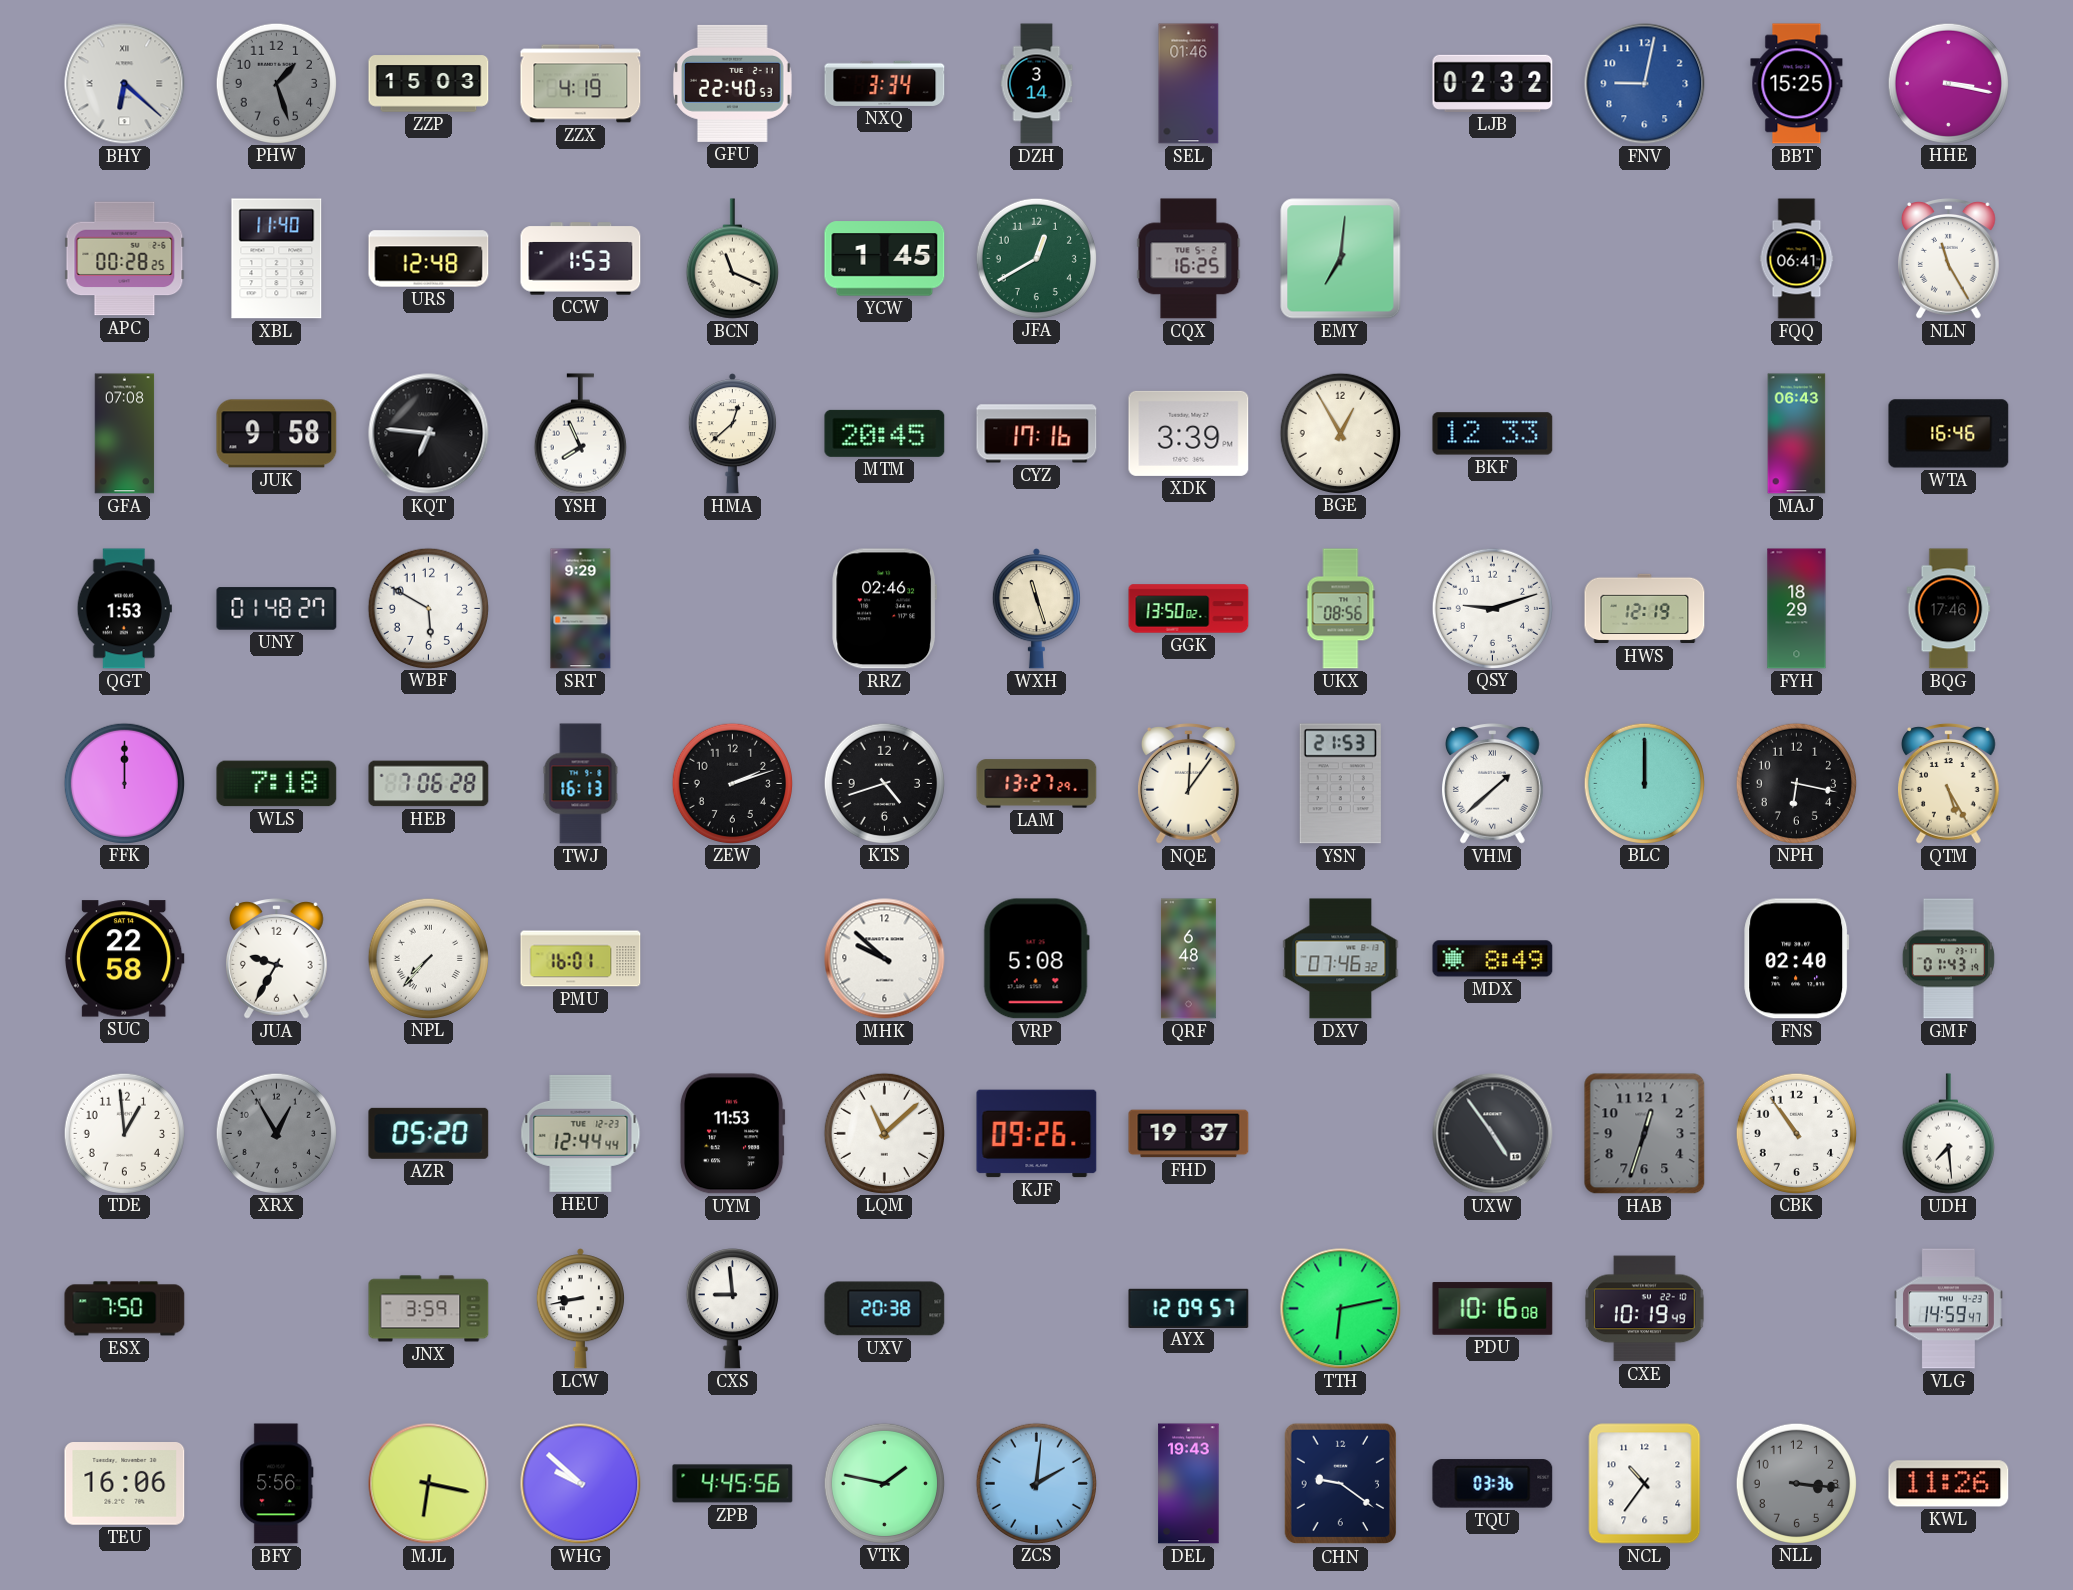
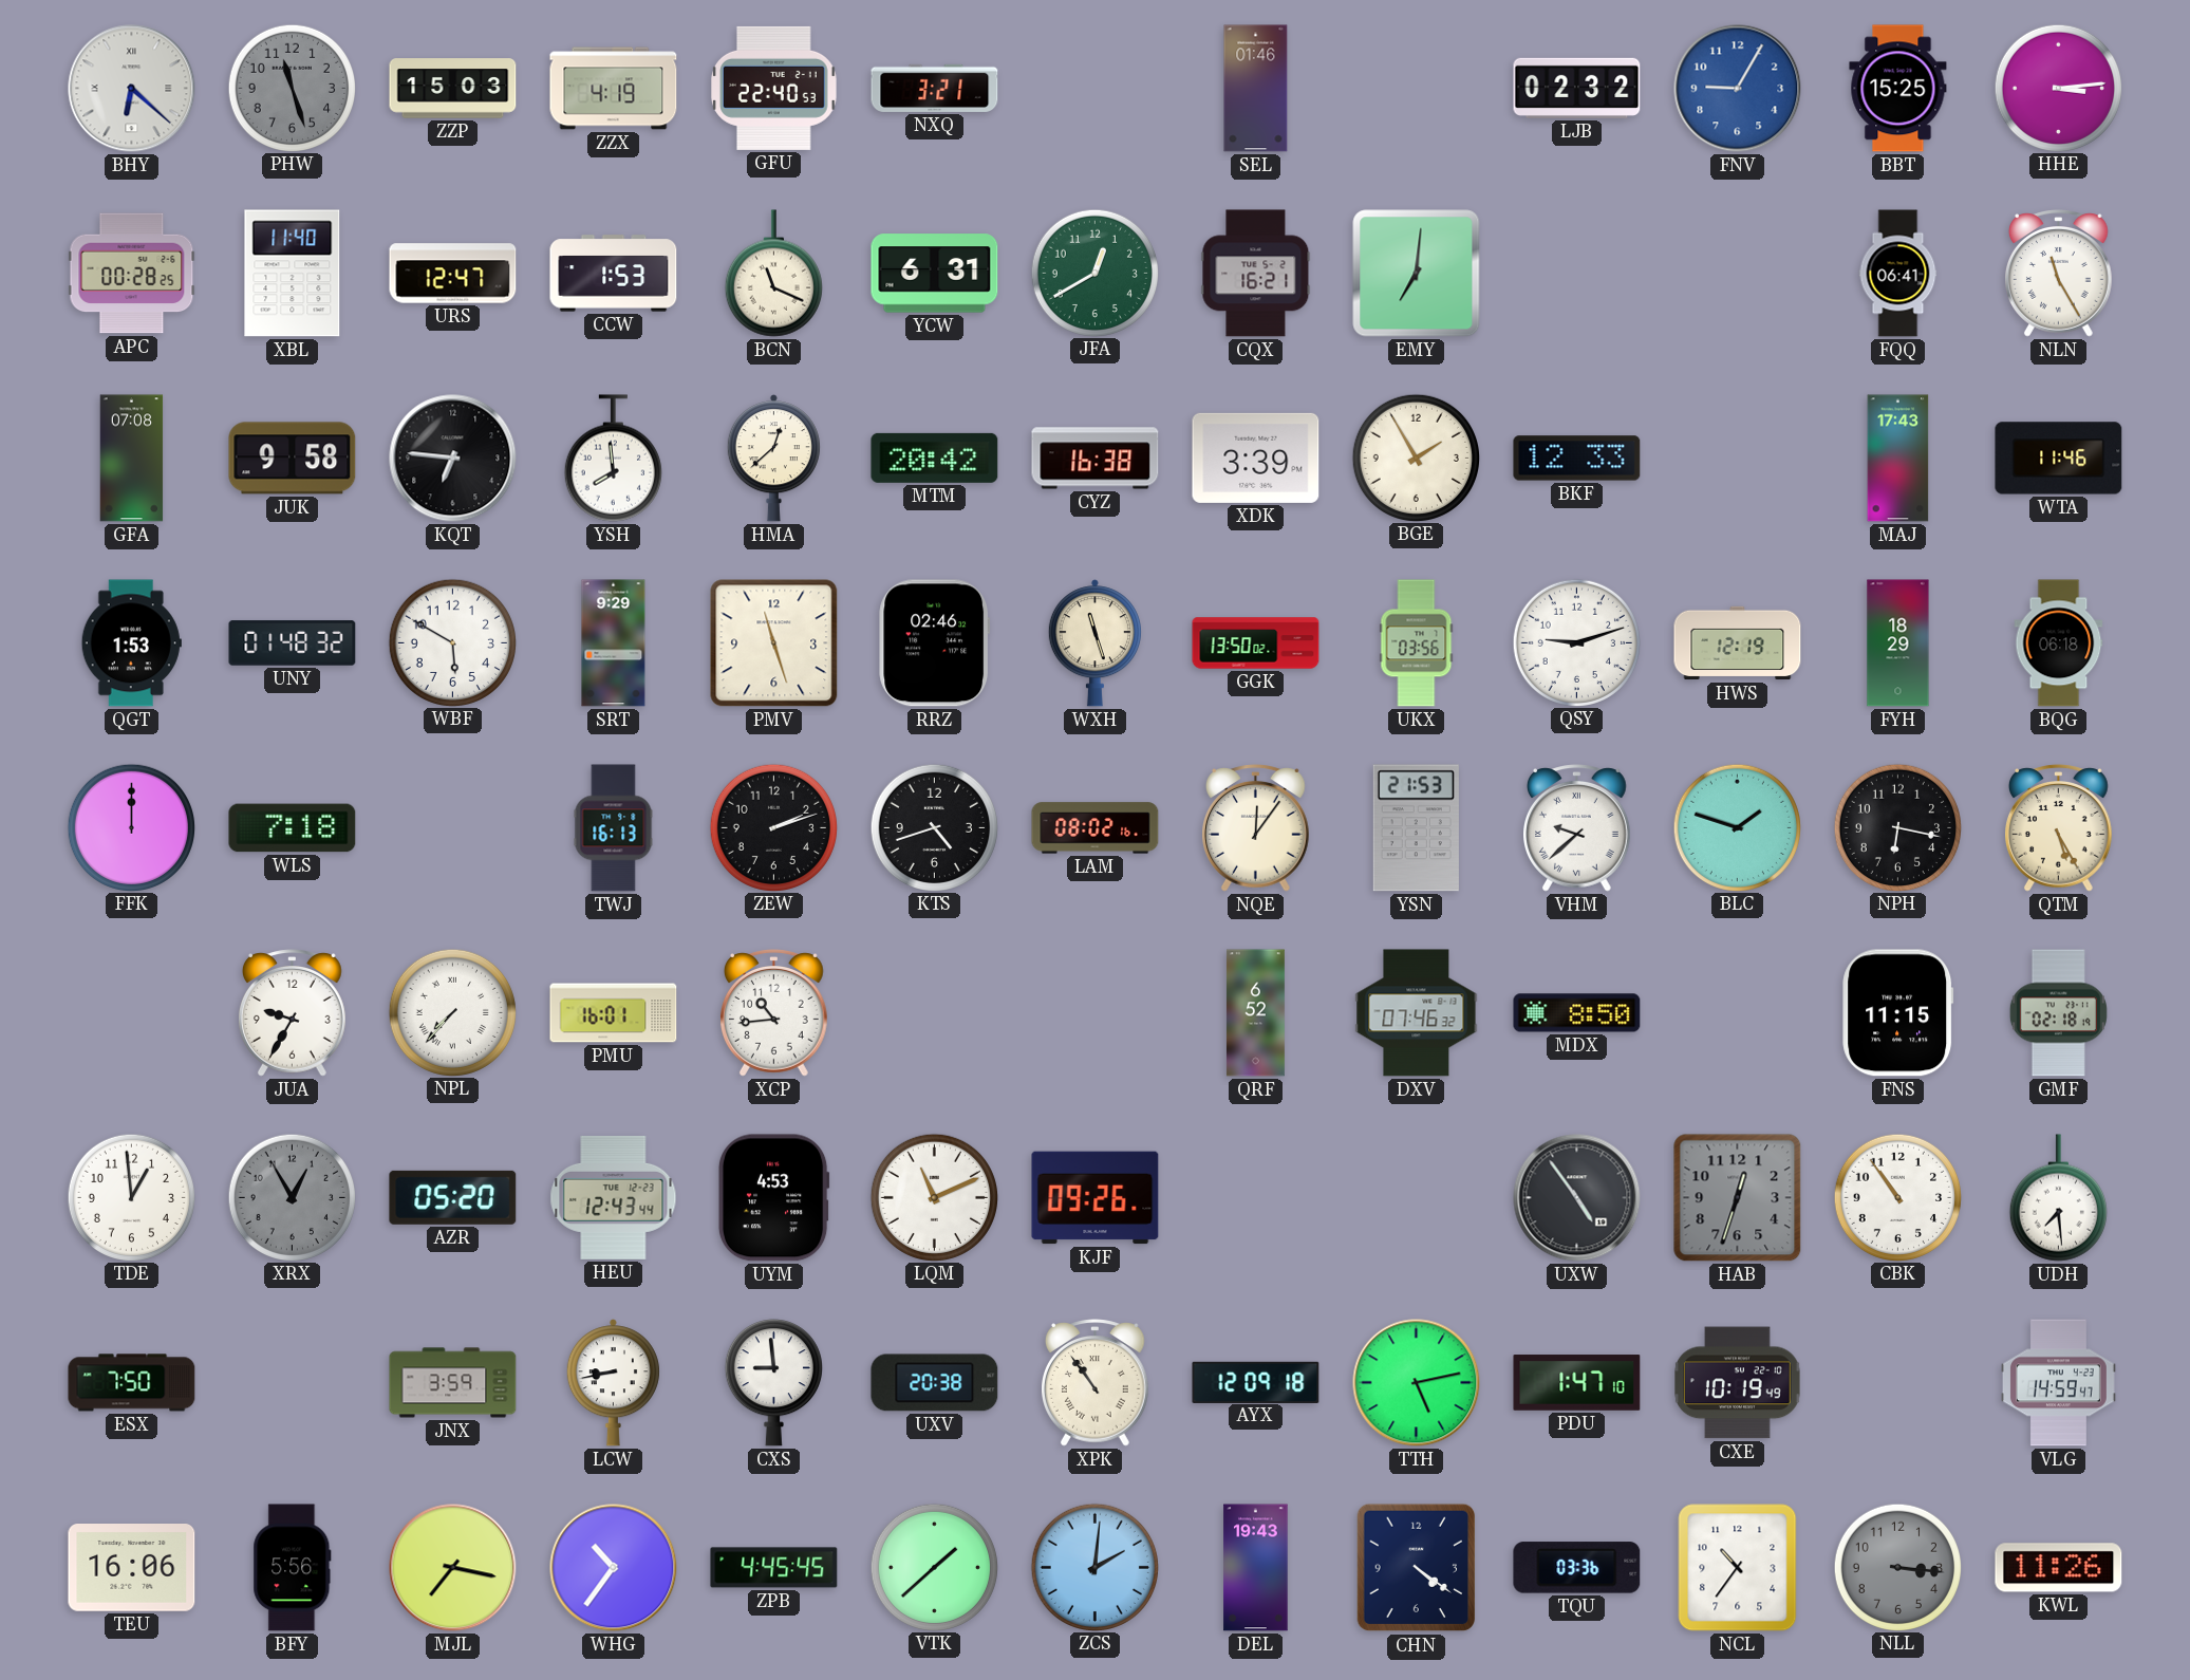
PHW: 1:27 -> 11:27
NXQ: 3:34 -> 3:21
DZH: 3:14 -> none
FNV: 9:02 -> 9:05
HHE: 3:17 -> 3:14
URS: 12:48 -> 12:47
YCW: 1:45 -> 6:31
CQX: 16:25 -> 16:21
YSH: 7:56 -> 7:59
MTM: 20:45 -> 20:42
CYZ: 17:16 -> 16:38
BGE: 12:55 -> 1:55
MAJ: 06:43 -> 17:43
WTA: 16:46 -> 11:46
UNY: 01:48:27 -> 01:48:32
PMV: none -> 11:27
UKX: 08:56 -> 03:56
BQG: 17:46 -> 06:18
HEB: 7:06 -> none
LAM: 13:27 -> 08:02
VHM: 1:38 -> 9:38
BLC: 12:00 -> 1:48
SUC: 22:58 -> none
XCP: none -> 10:44
MHK: 9:52 -> none
VRP: 5:08 -> none
QRF: 6:48 -> 6:52
MDX: 8:49 -> 8:50
FNS: 02:40 -> 11:15
GMF: 01:43 -> 02:18
HEU: 12:44 -> 12:43
UYM: 11:53 -> 4:53
LQM: 11:08 -> 11:11
FHD: 19:37 -> none
XPK: none -> 10:54
AYX: 12:09:57 -> 12:09:18
TTH: 6:13 -> 5:13
PDU: 10:16 -> 1:47
MJL: 6:17 -> 7:17
WHG: 9:52 -> 10:36
ZPB: 4:45:56 -> 4:45:45
VTK: 1:47 -> 1:38
CHN: 9:21 -> 4:21
